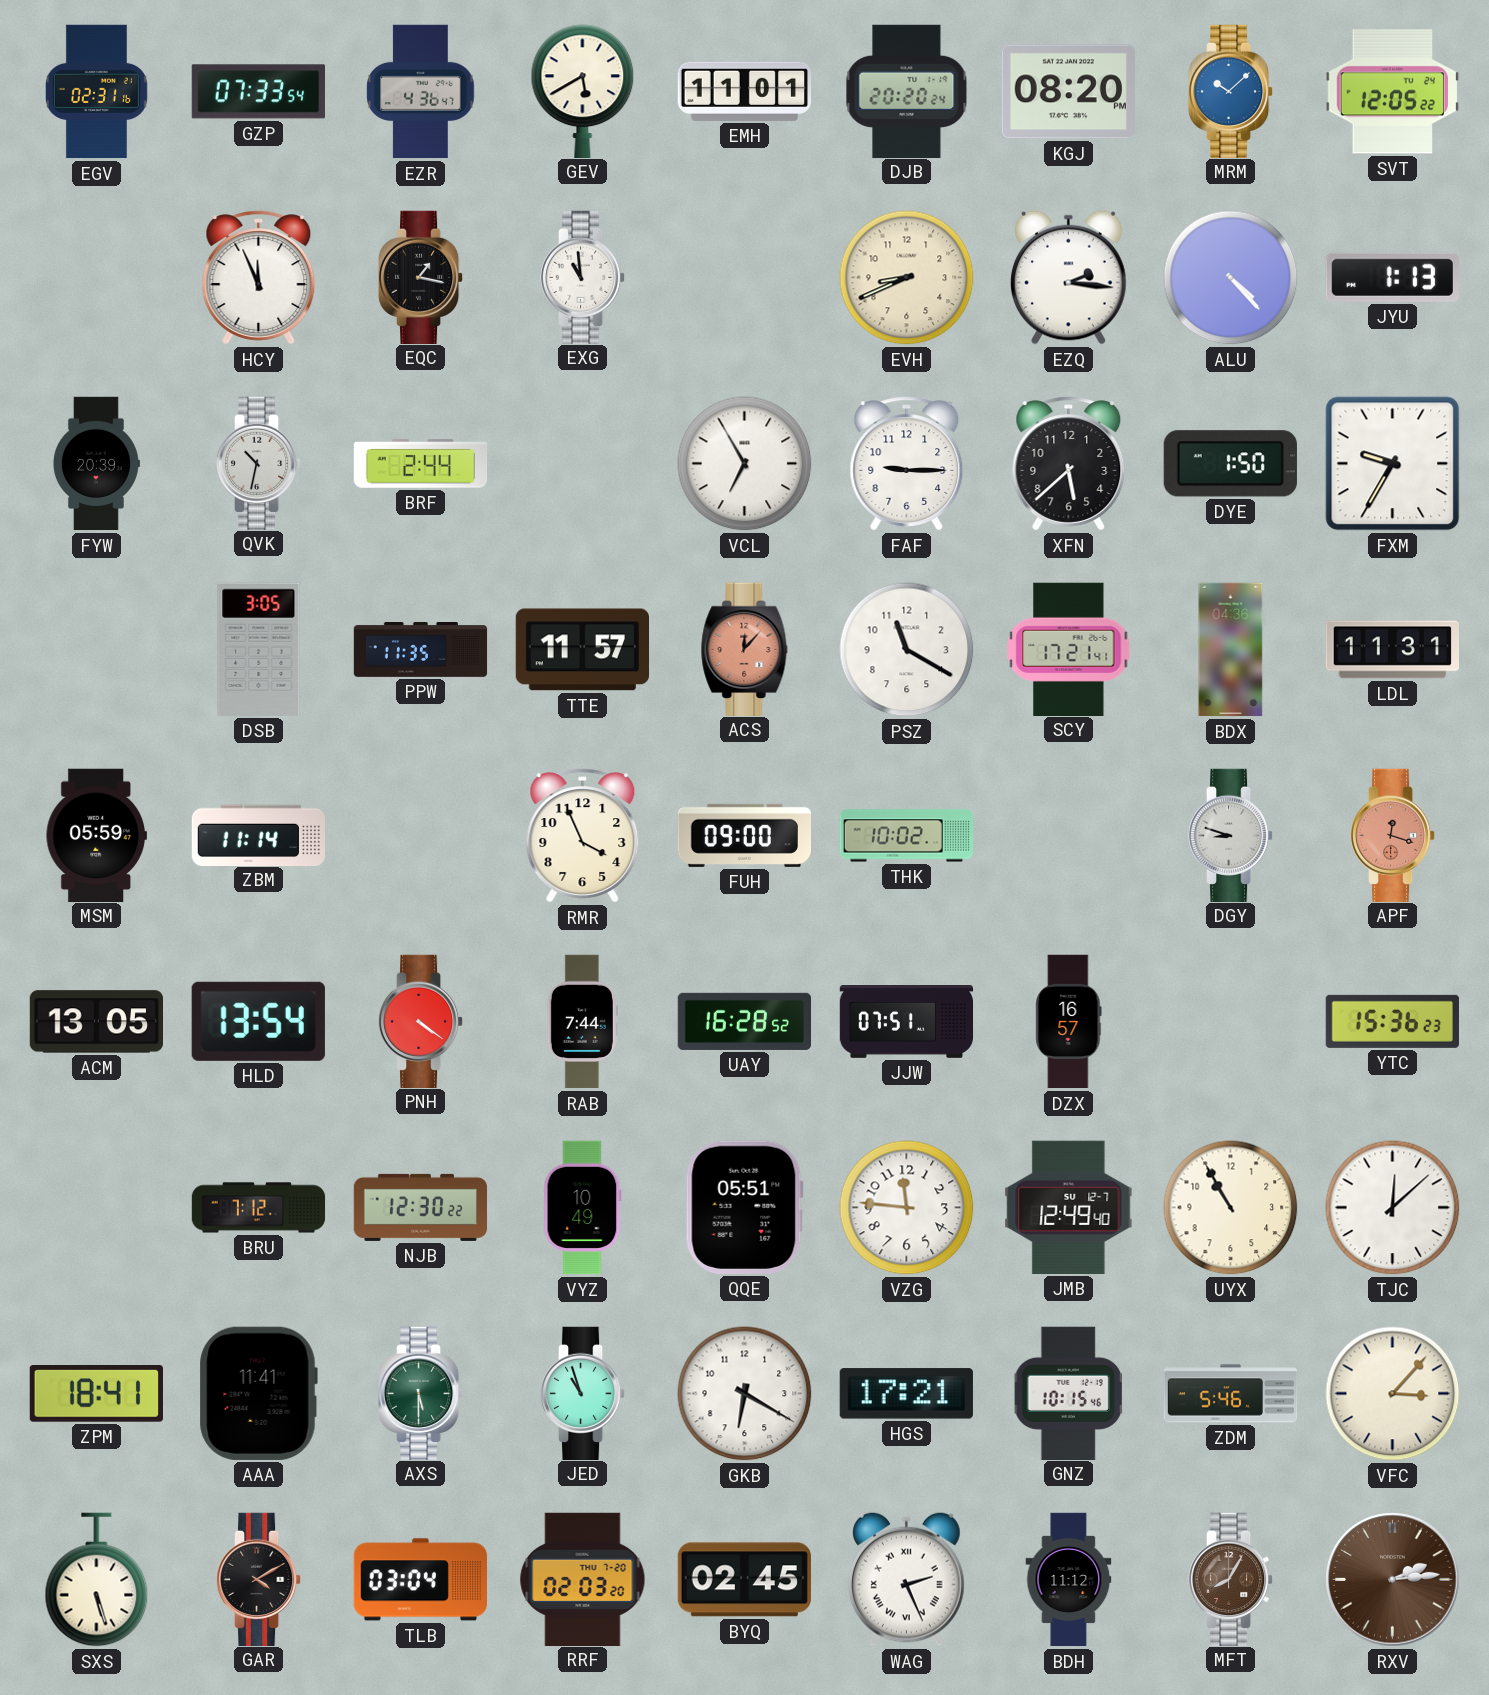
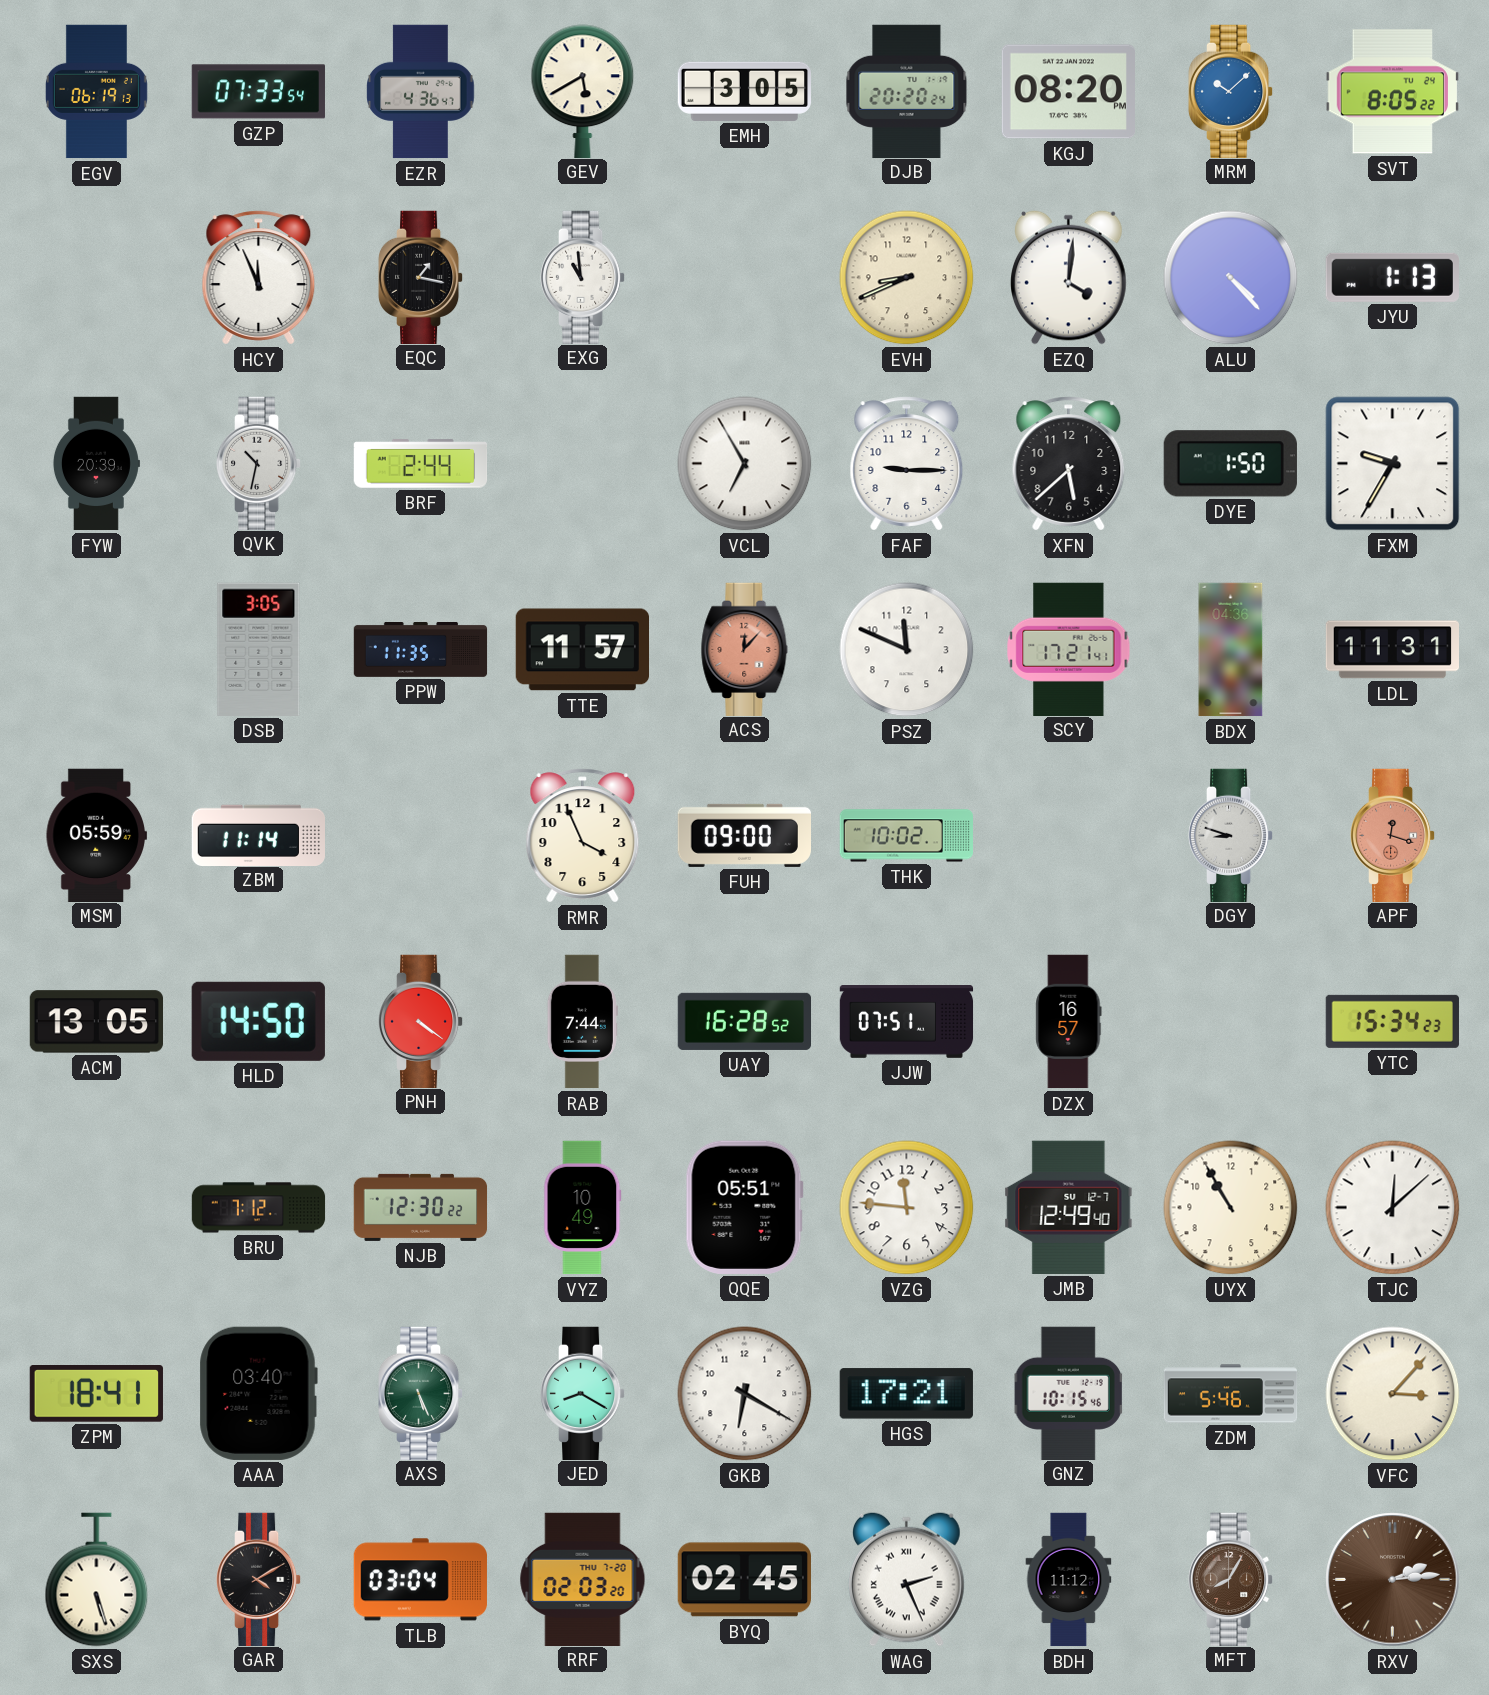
EGV: 02:31 -> 06:19
EMH: 11:01 -> 3:05
SVT: 12:05 -> 8:05
EZQ: 2:16 -> 4:01
PSZ: 11:20 -> 11:49
HLD: 13:54 -> 14:50
YTC: 15:36 -> 15:34
AAA: 11:41 -> 03:40
AXS: 5:30 -> 5:26
JED: 10:57 -> 8:20
